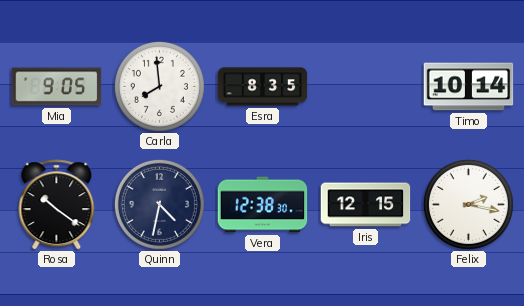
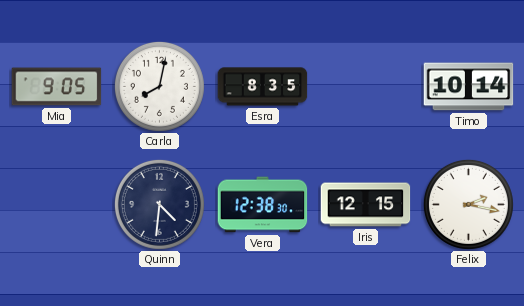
Carla: 7:59 -> 8:02
Rosa: 10:21 -> none
Quinn: 4:32 -> 4:31
